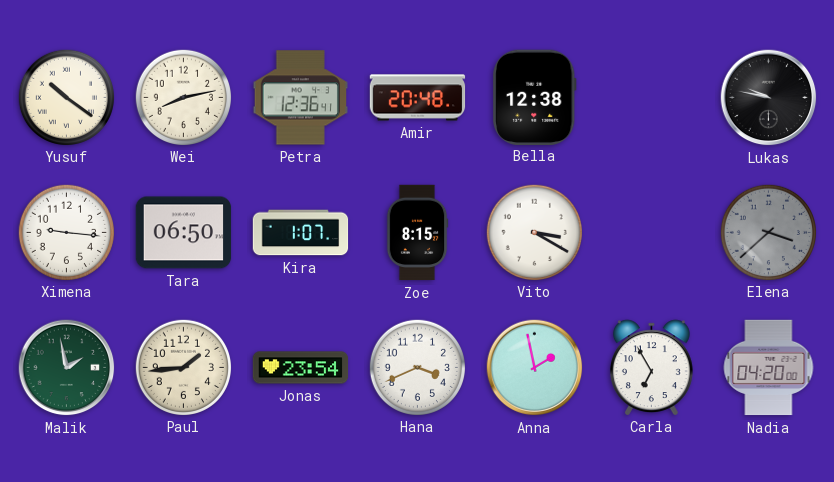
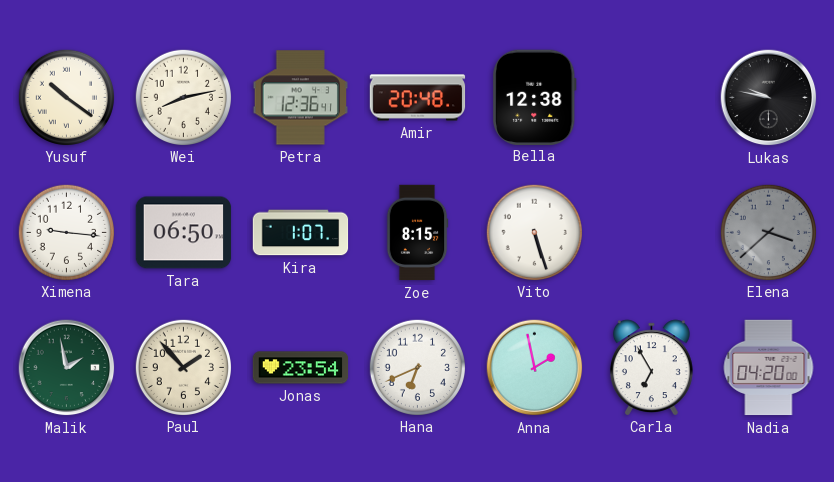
Vito: 3:20 -> 5:27
Paul: 1:44 -> 1:53
Hana: 3:41 -> 6:41
